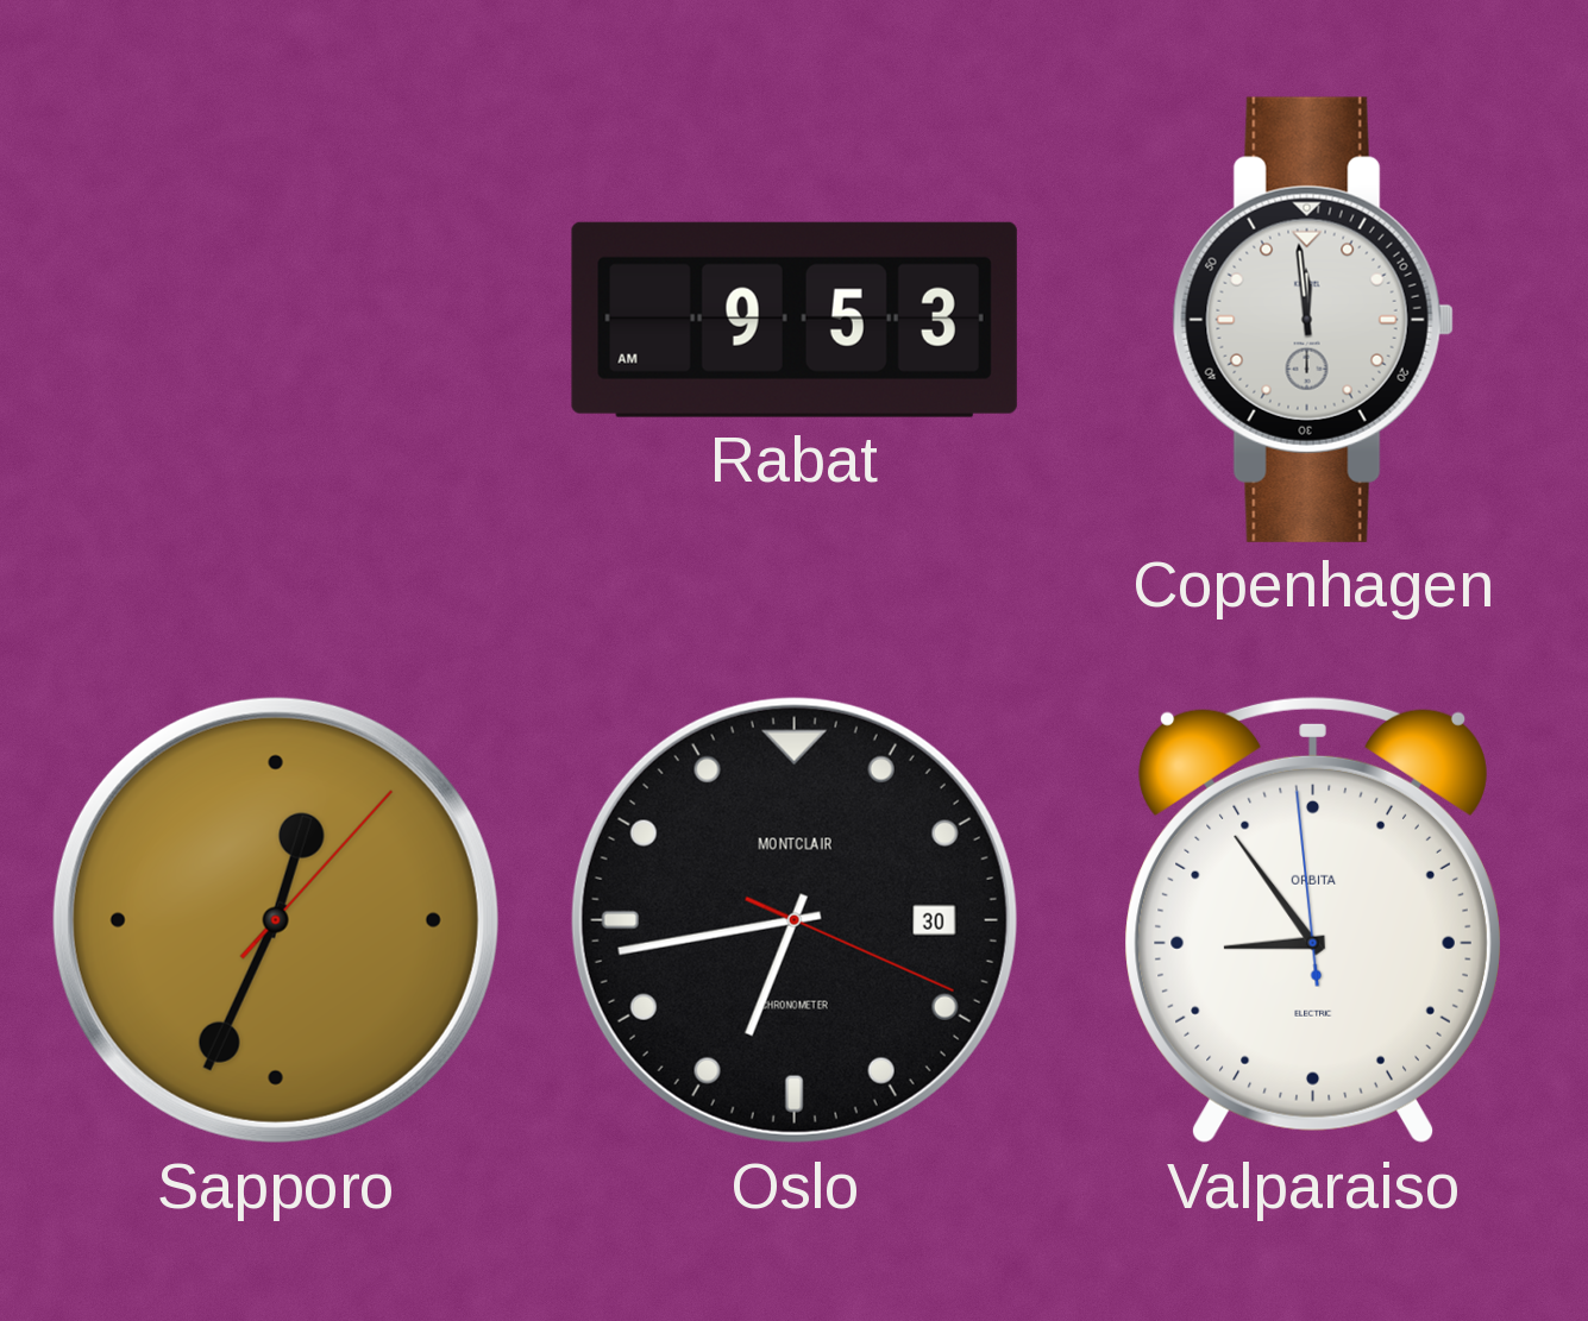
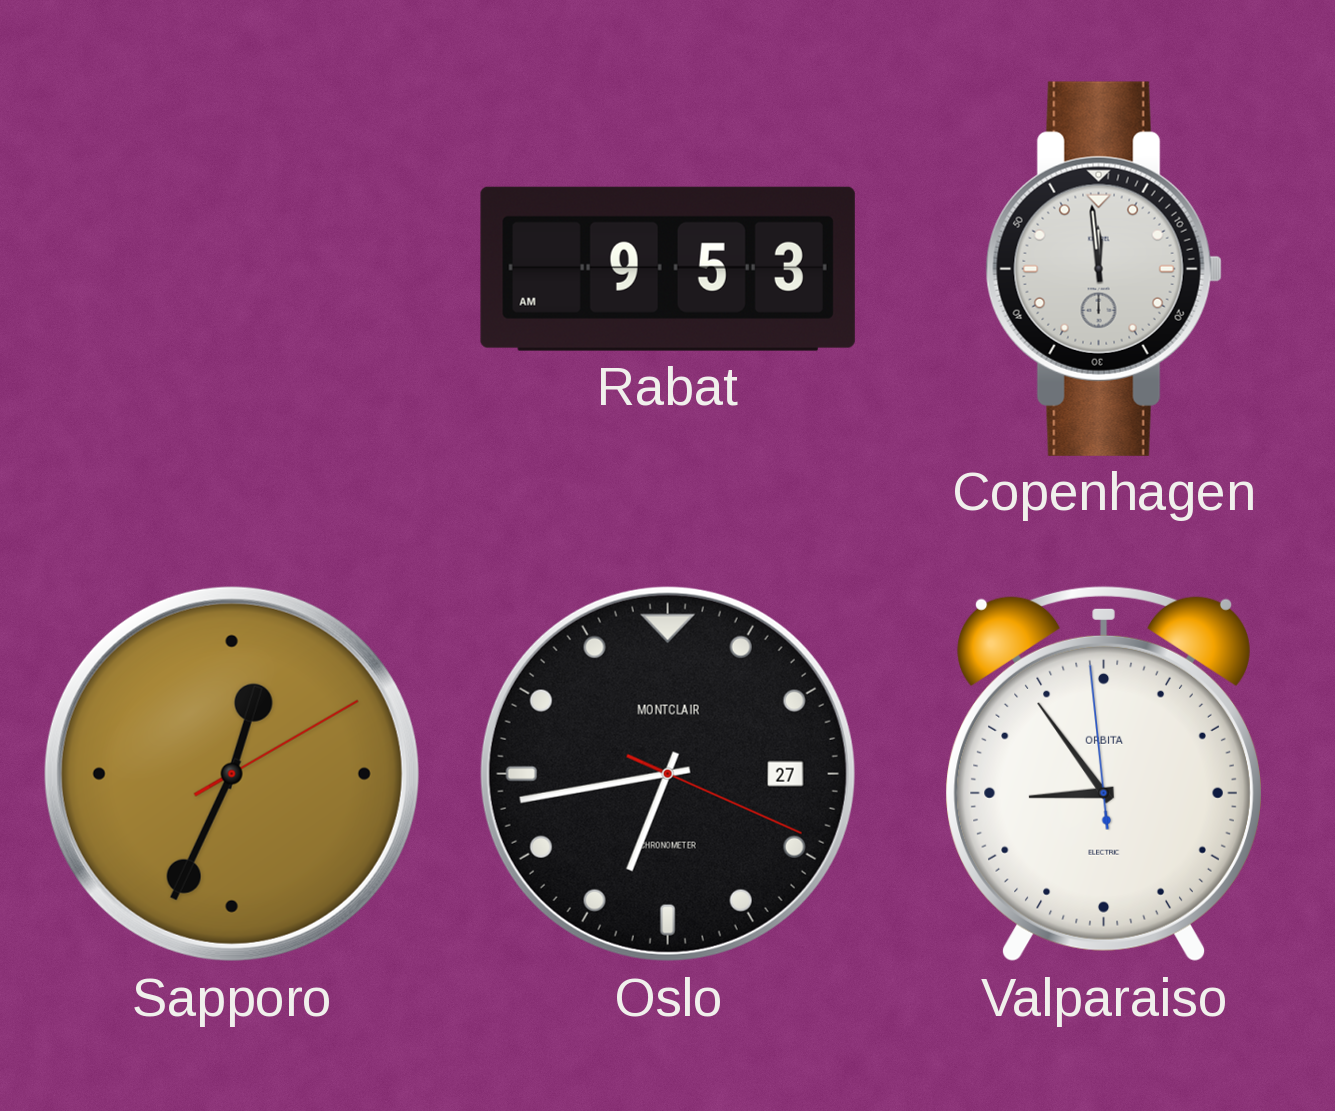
Sapporo: 12:34:07 -> 12:34:10
Oslo date: 30 -> 27
